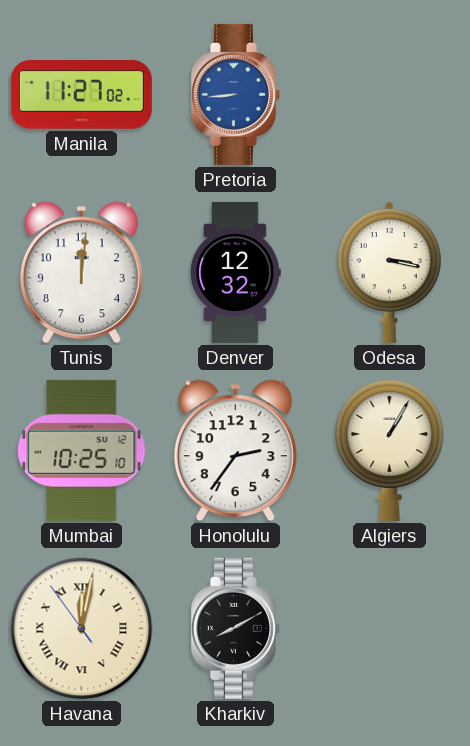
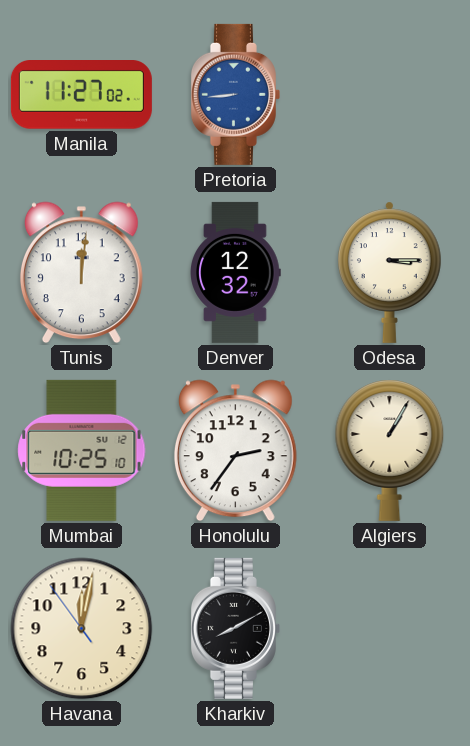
Odesa: 3:17 -> 3:15
Havana numerals: Roman -> Arabic
